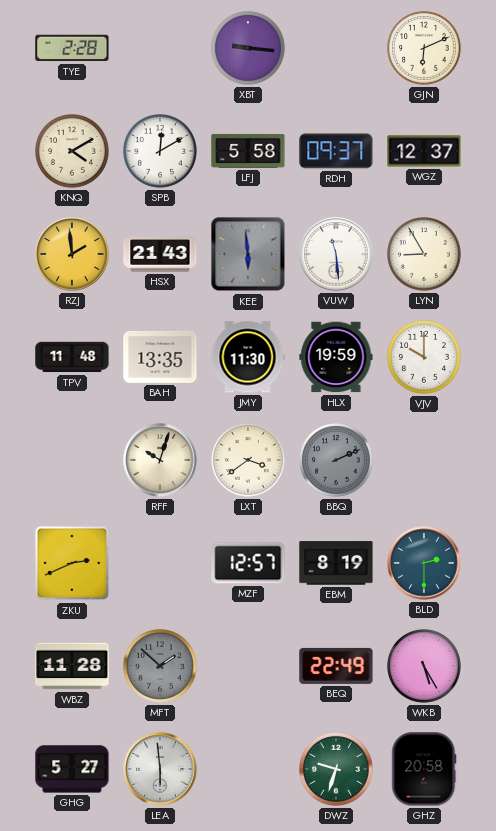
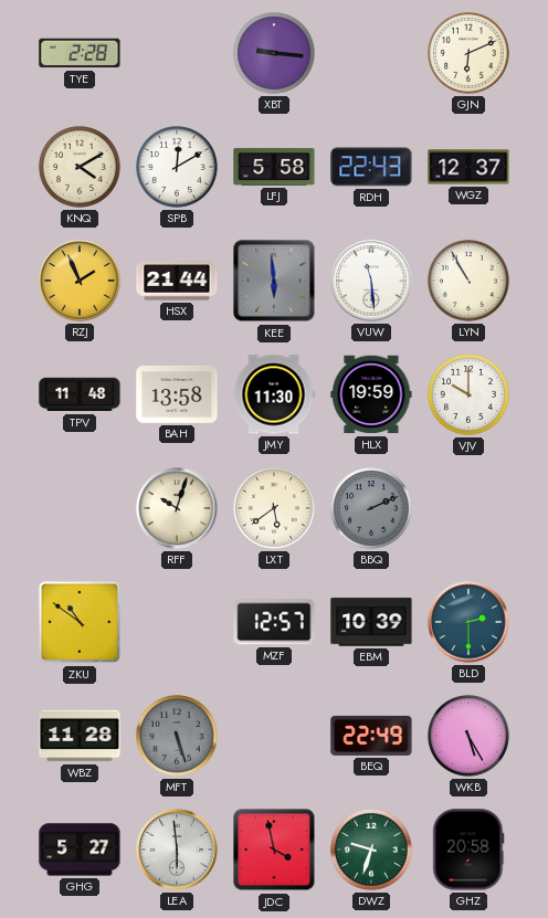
RDH: 09:37 -> 22:43
RZJ: 1:59 -> 1:56
HSX: 21:43 -> 21:44
LYN: 8:55 -> 10:55
BAH: 13:35 -> 13:58
LXT: 3:39 -> 5:39
ZKU: 2:41 -> 10:51
EBM: 8:19 -> 10:39
MFT: 1:52 -> 5:27
JDC: none -> 3:58
